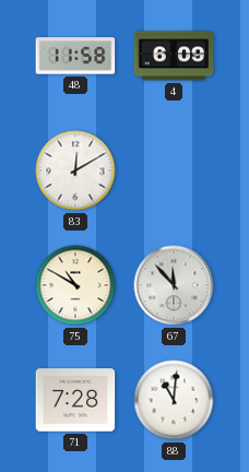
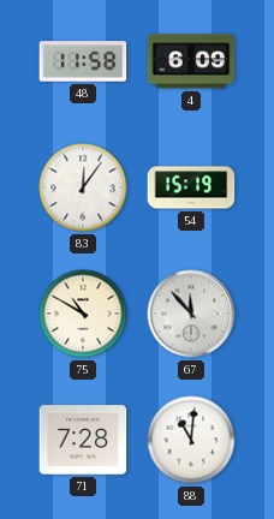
83: 12:10 -> 12:06
54: none -> 15:19
